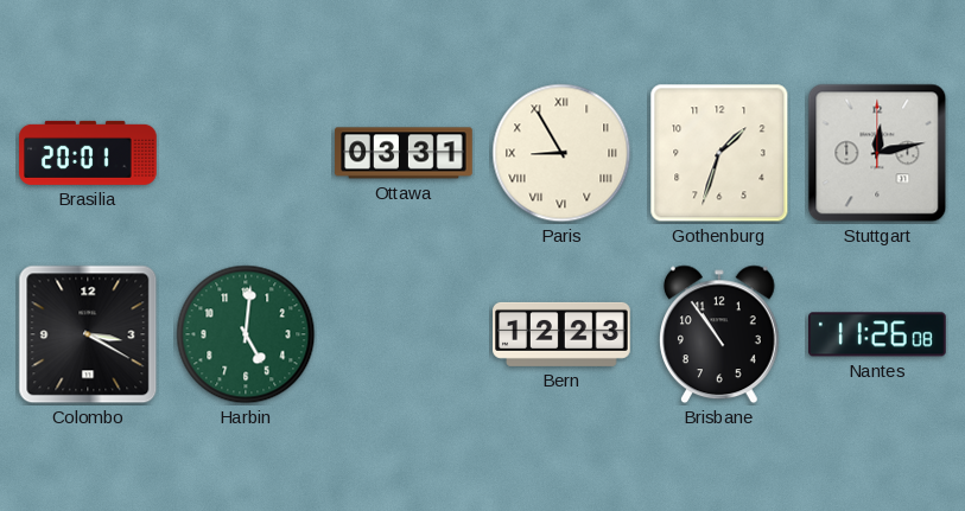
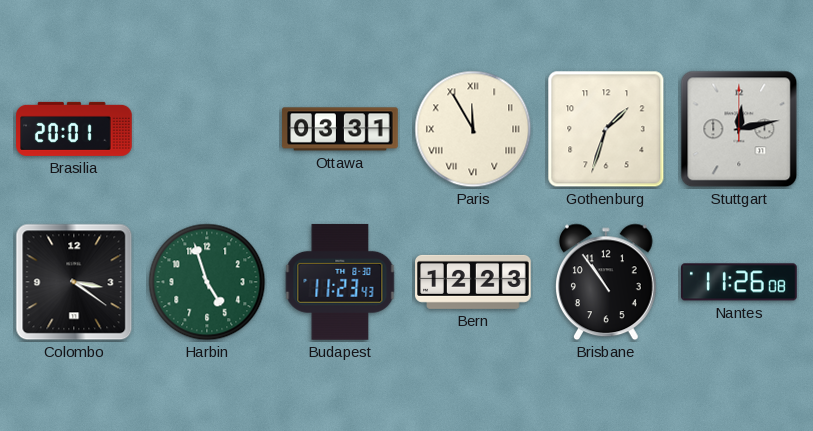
Paris: 8:55 -> 11:55
Colombo: 3:20 -> 3:21
Harbin: 5:01 -> 4:57
Budapest: none -> 11:23
